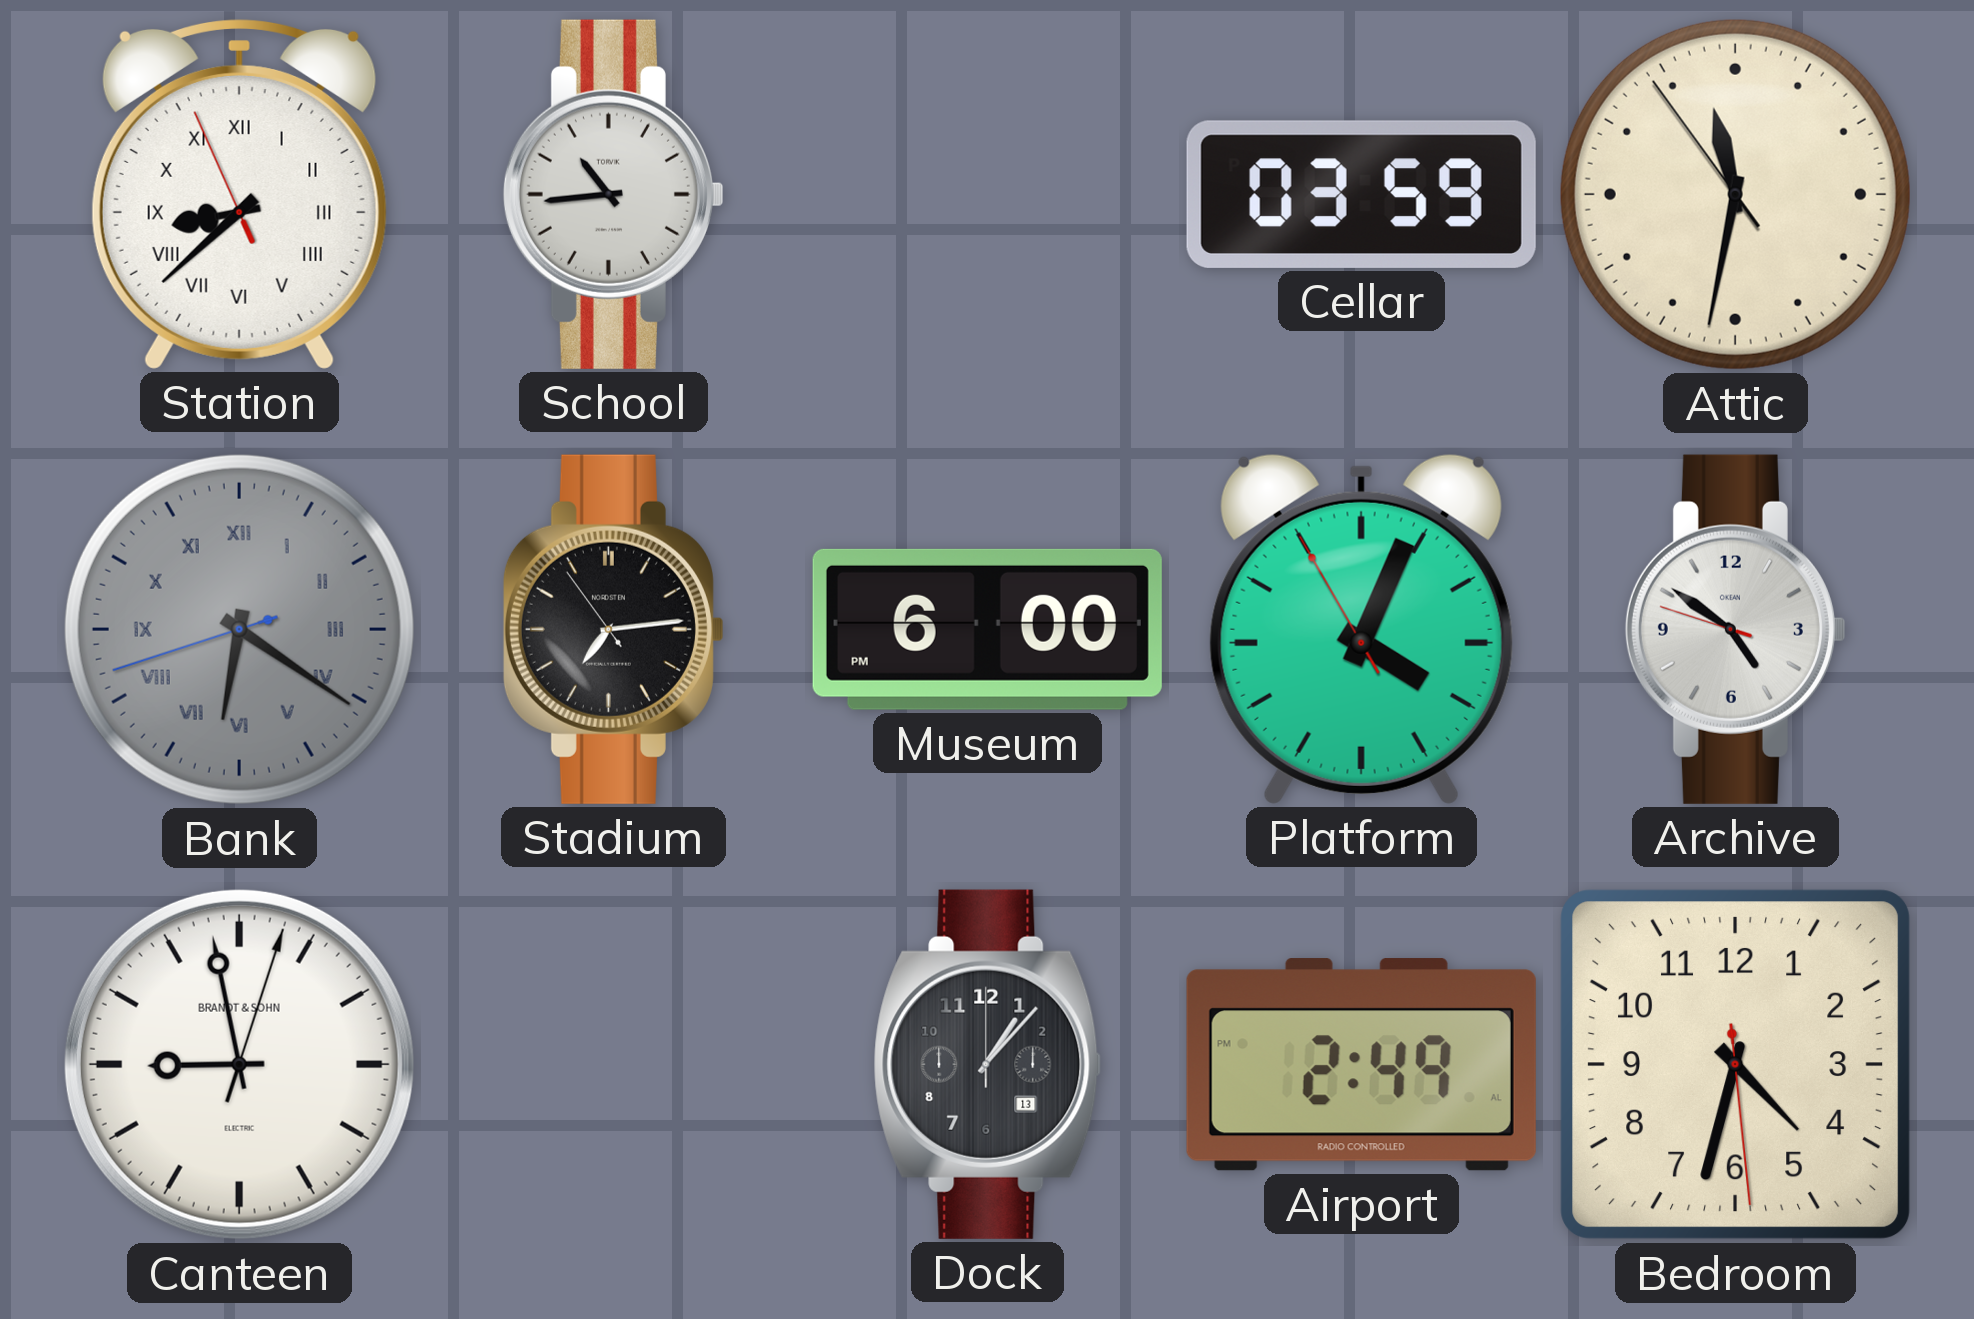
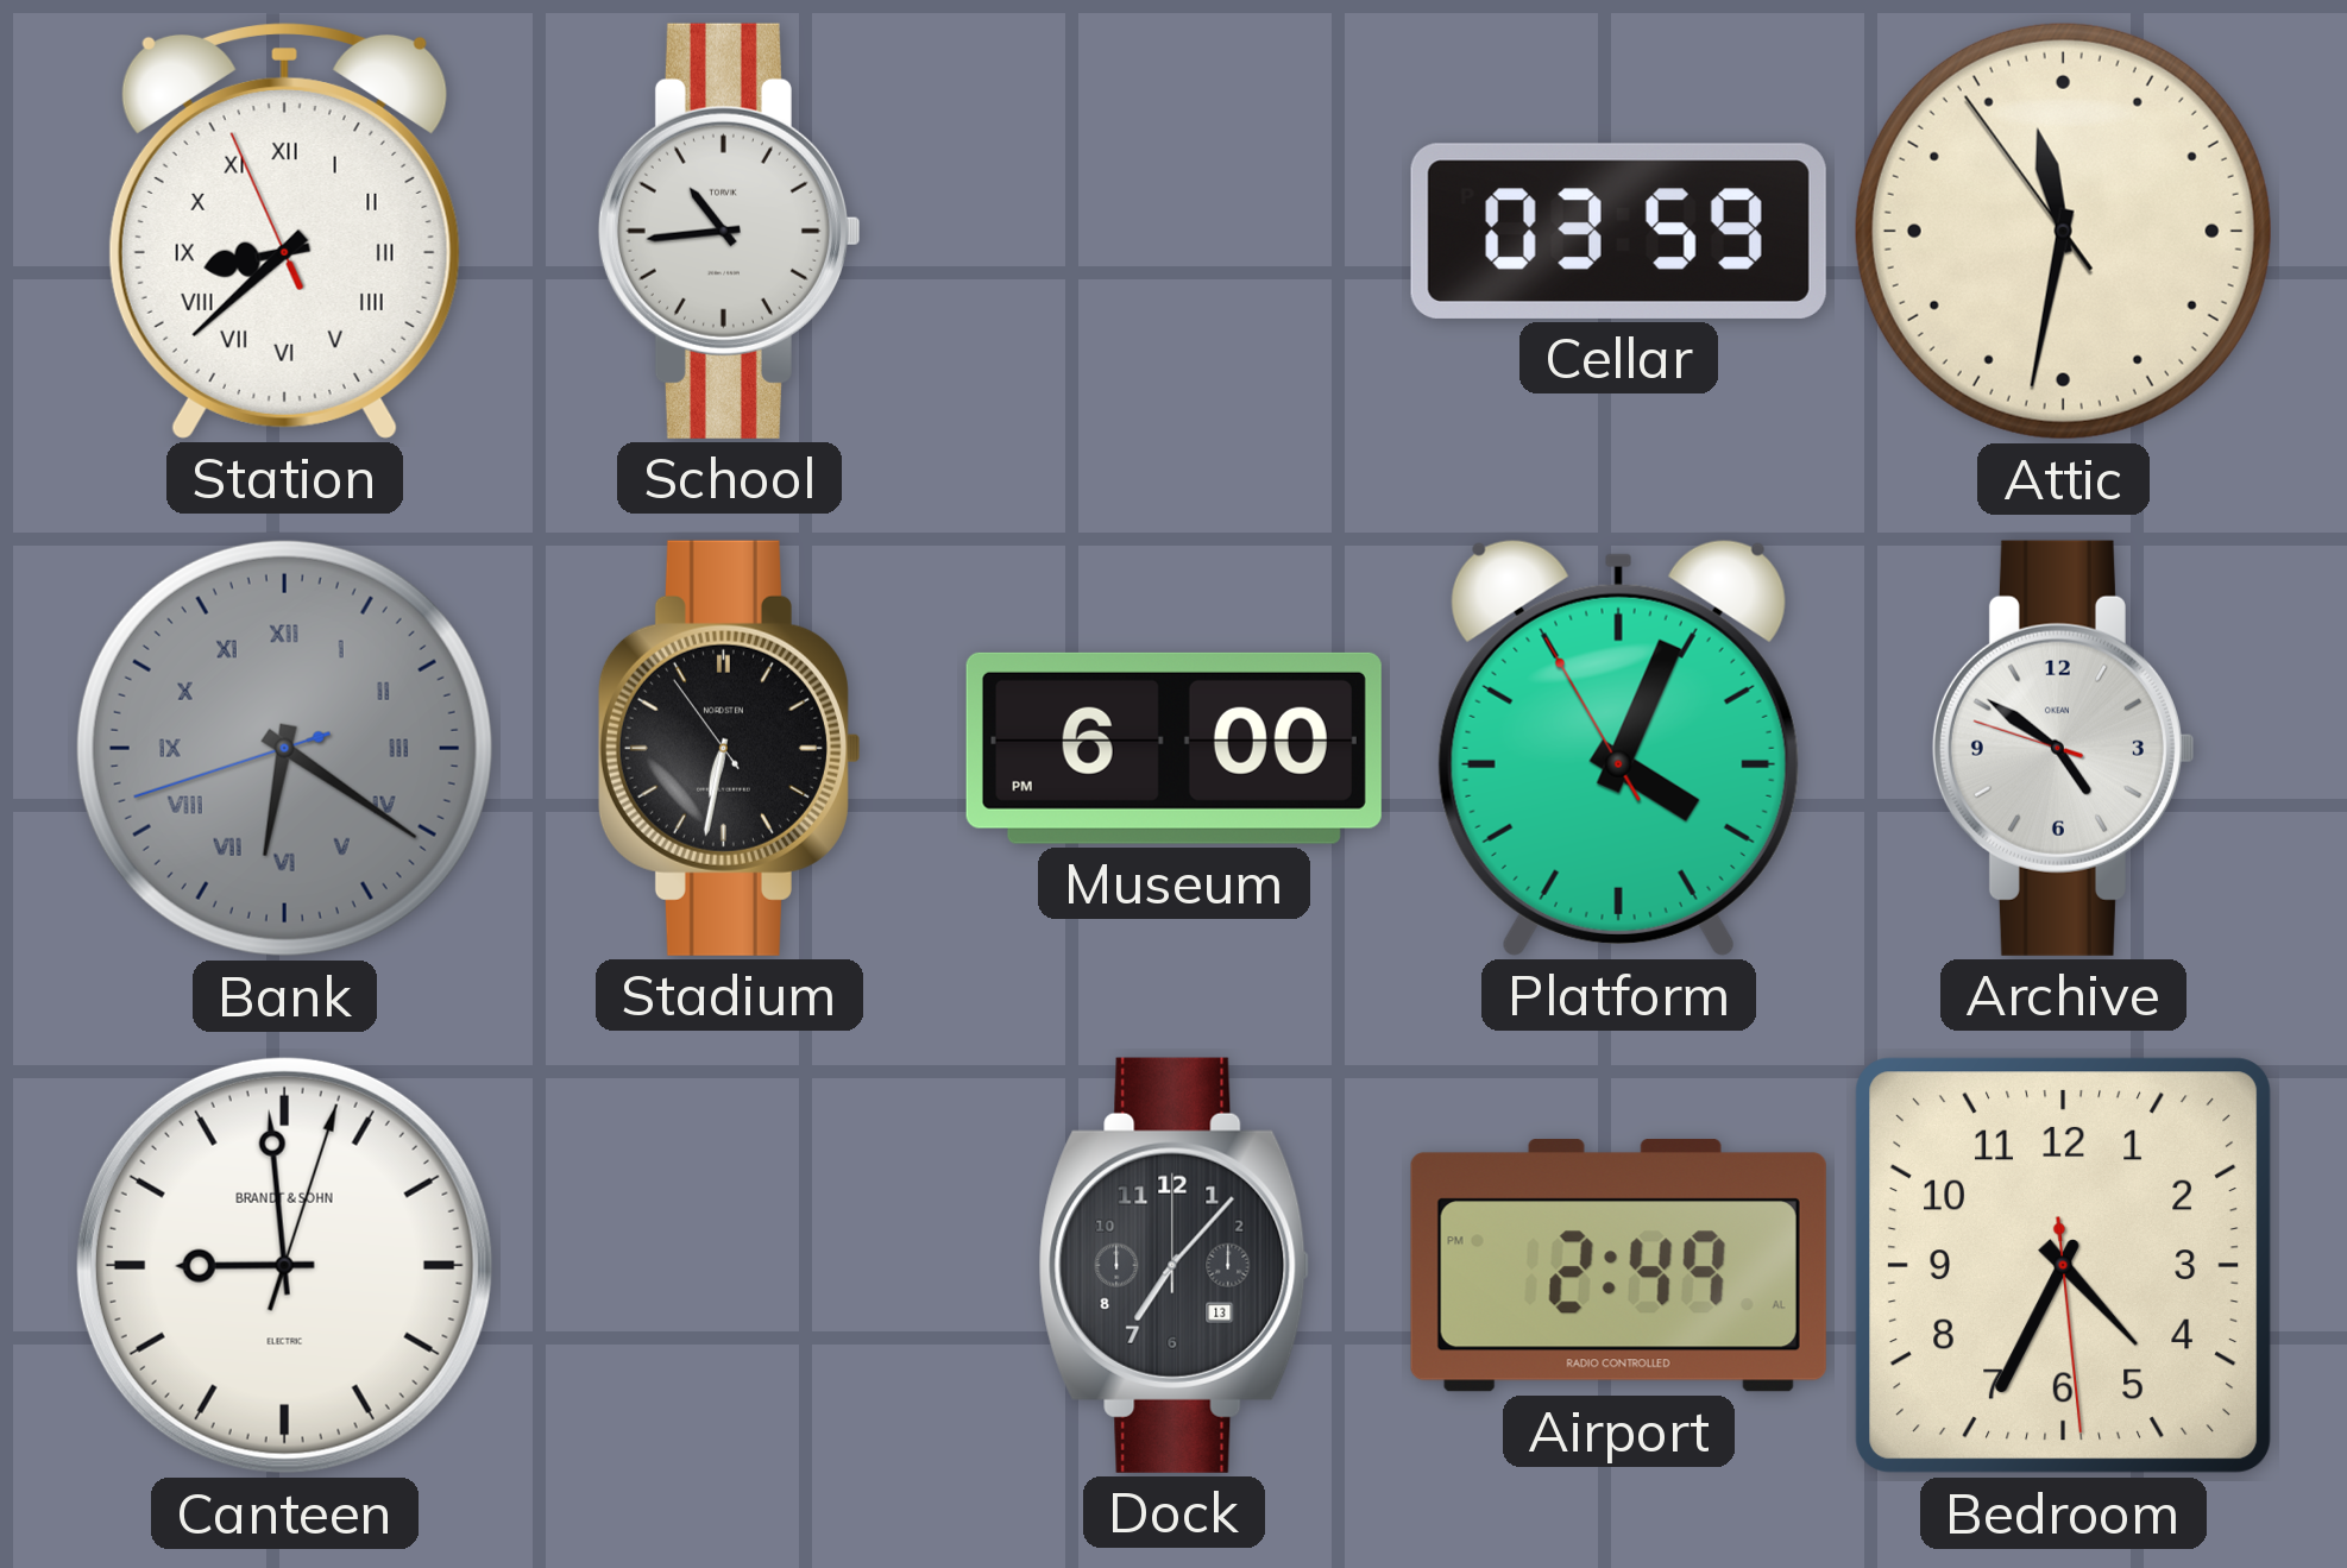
Stadium: 7:13 -> 6:31
Canteen: 8:58 -> 8:59
Dock: 1:07 -> 7:07
Bedroom: 4:32 -> 4:34
